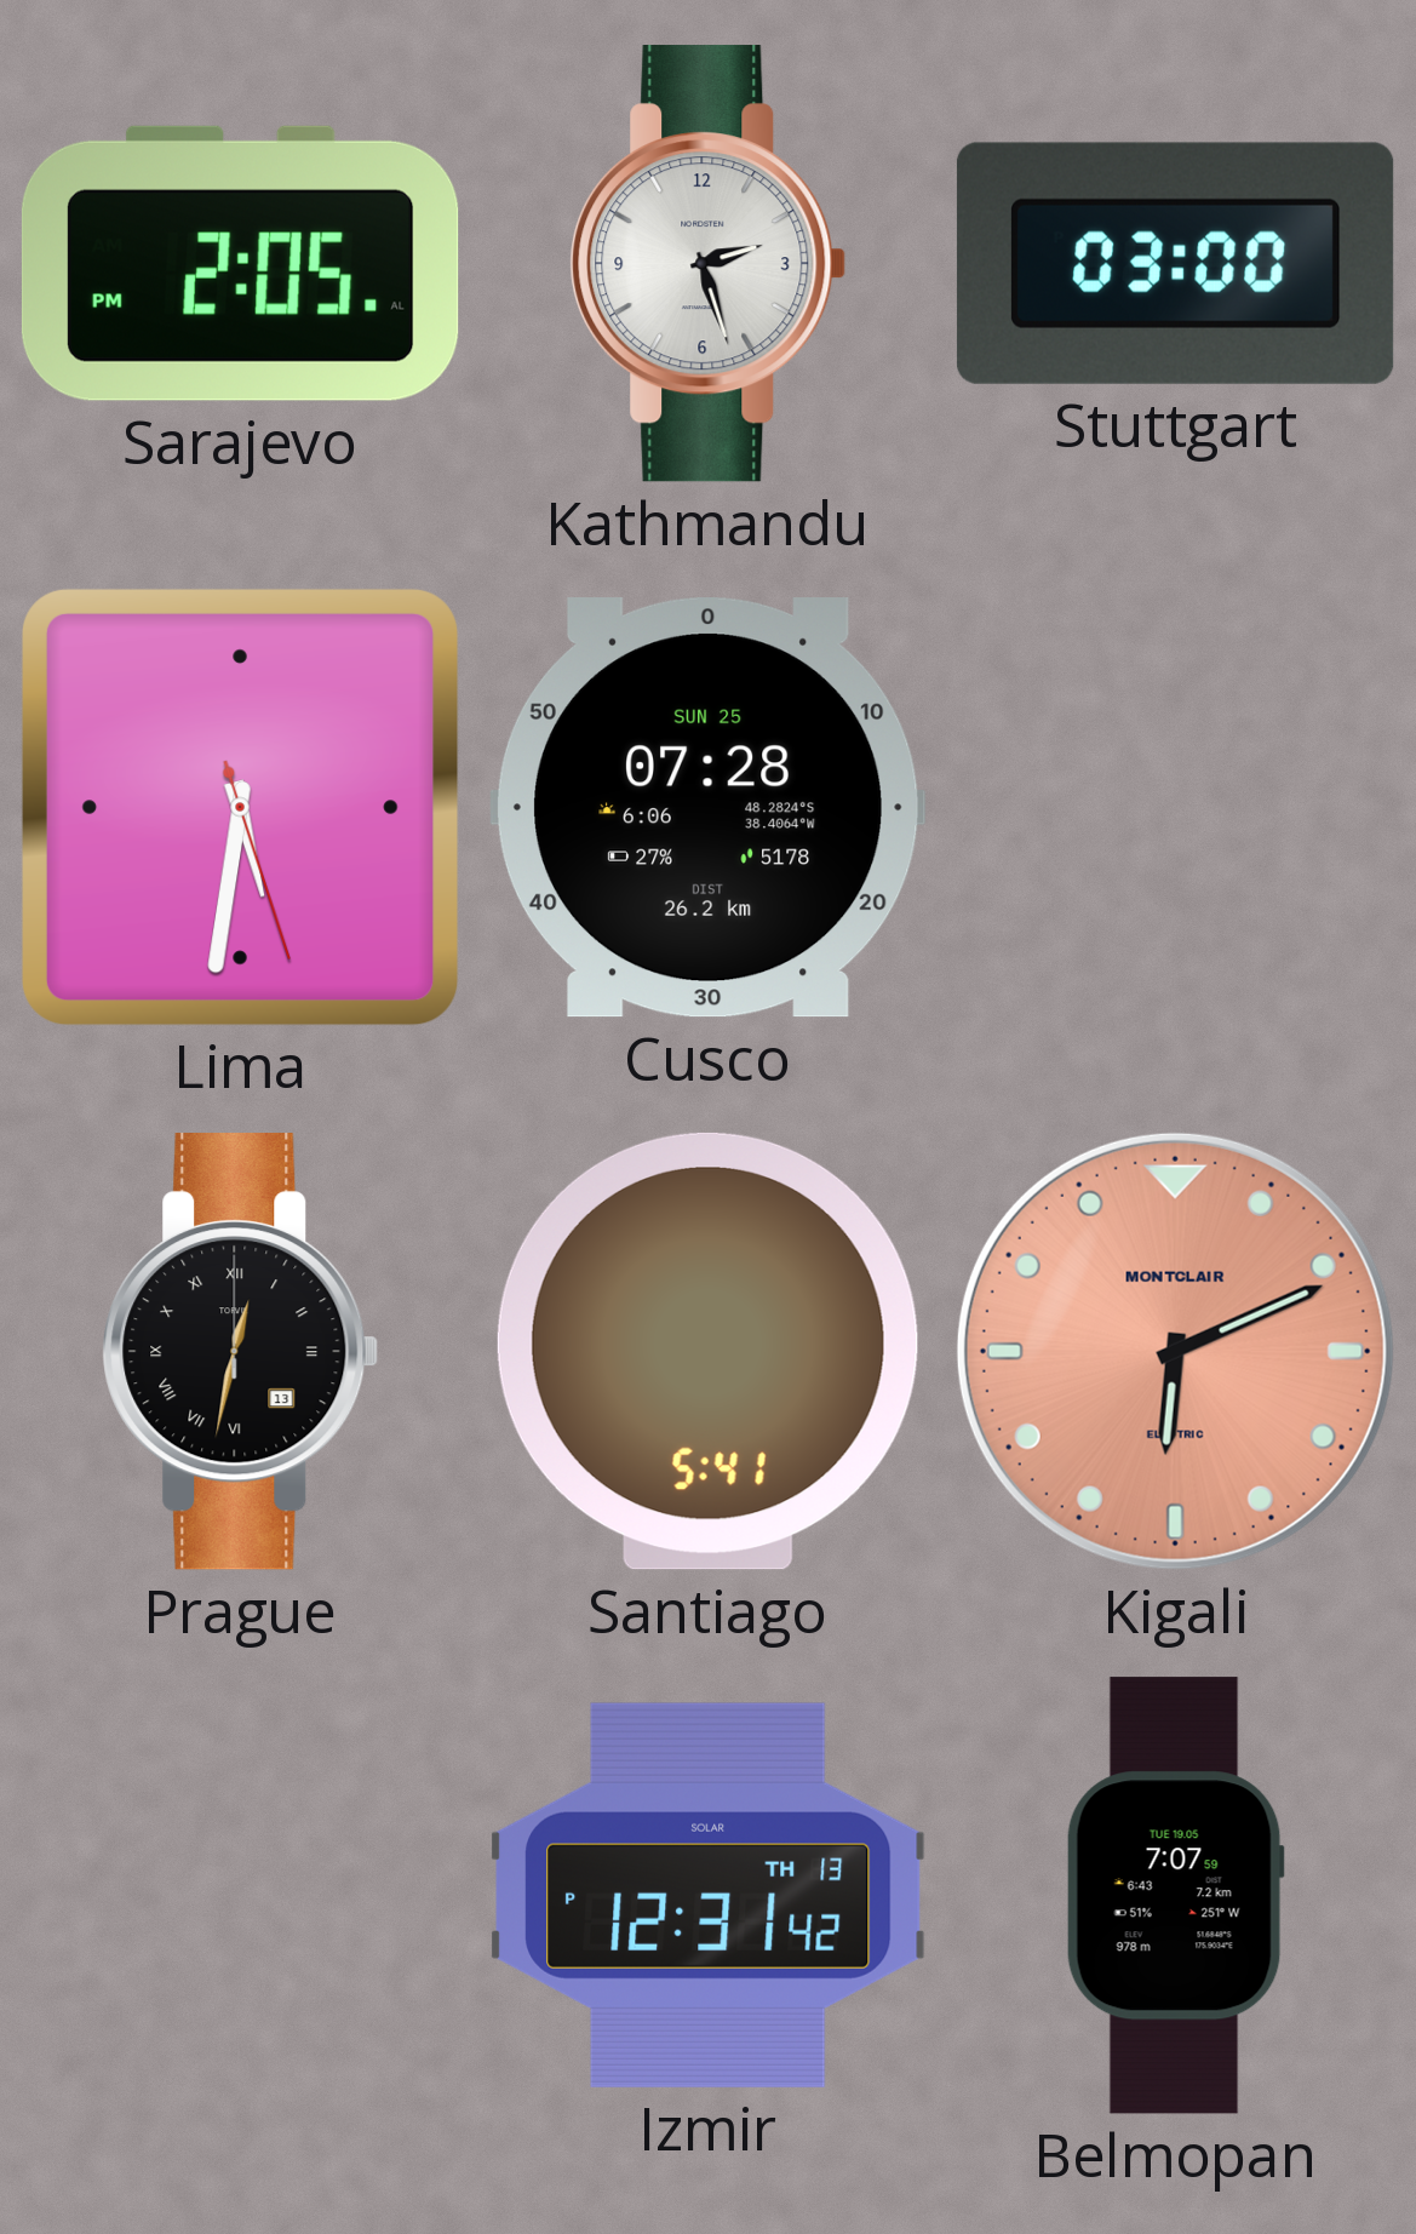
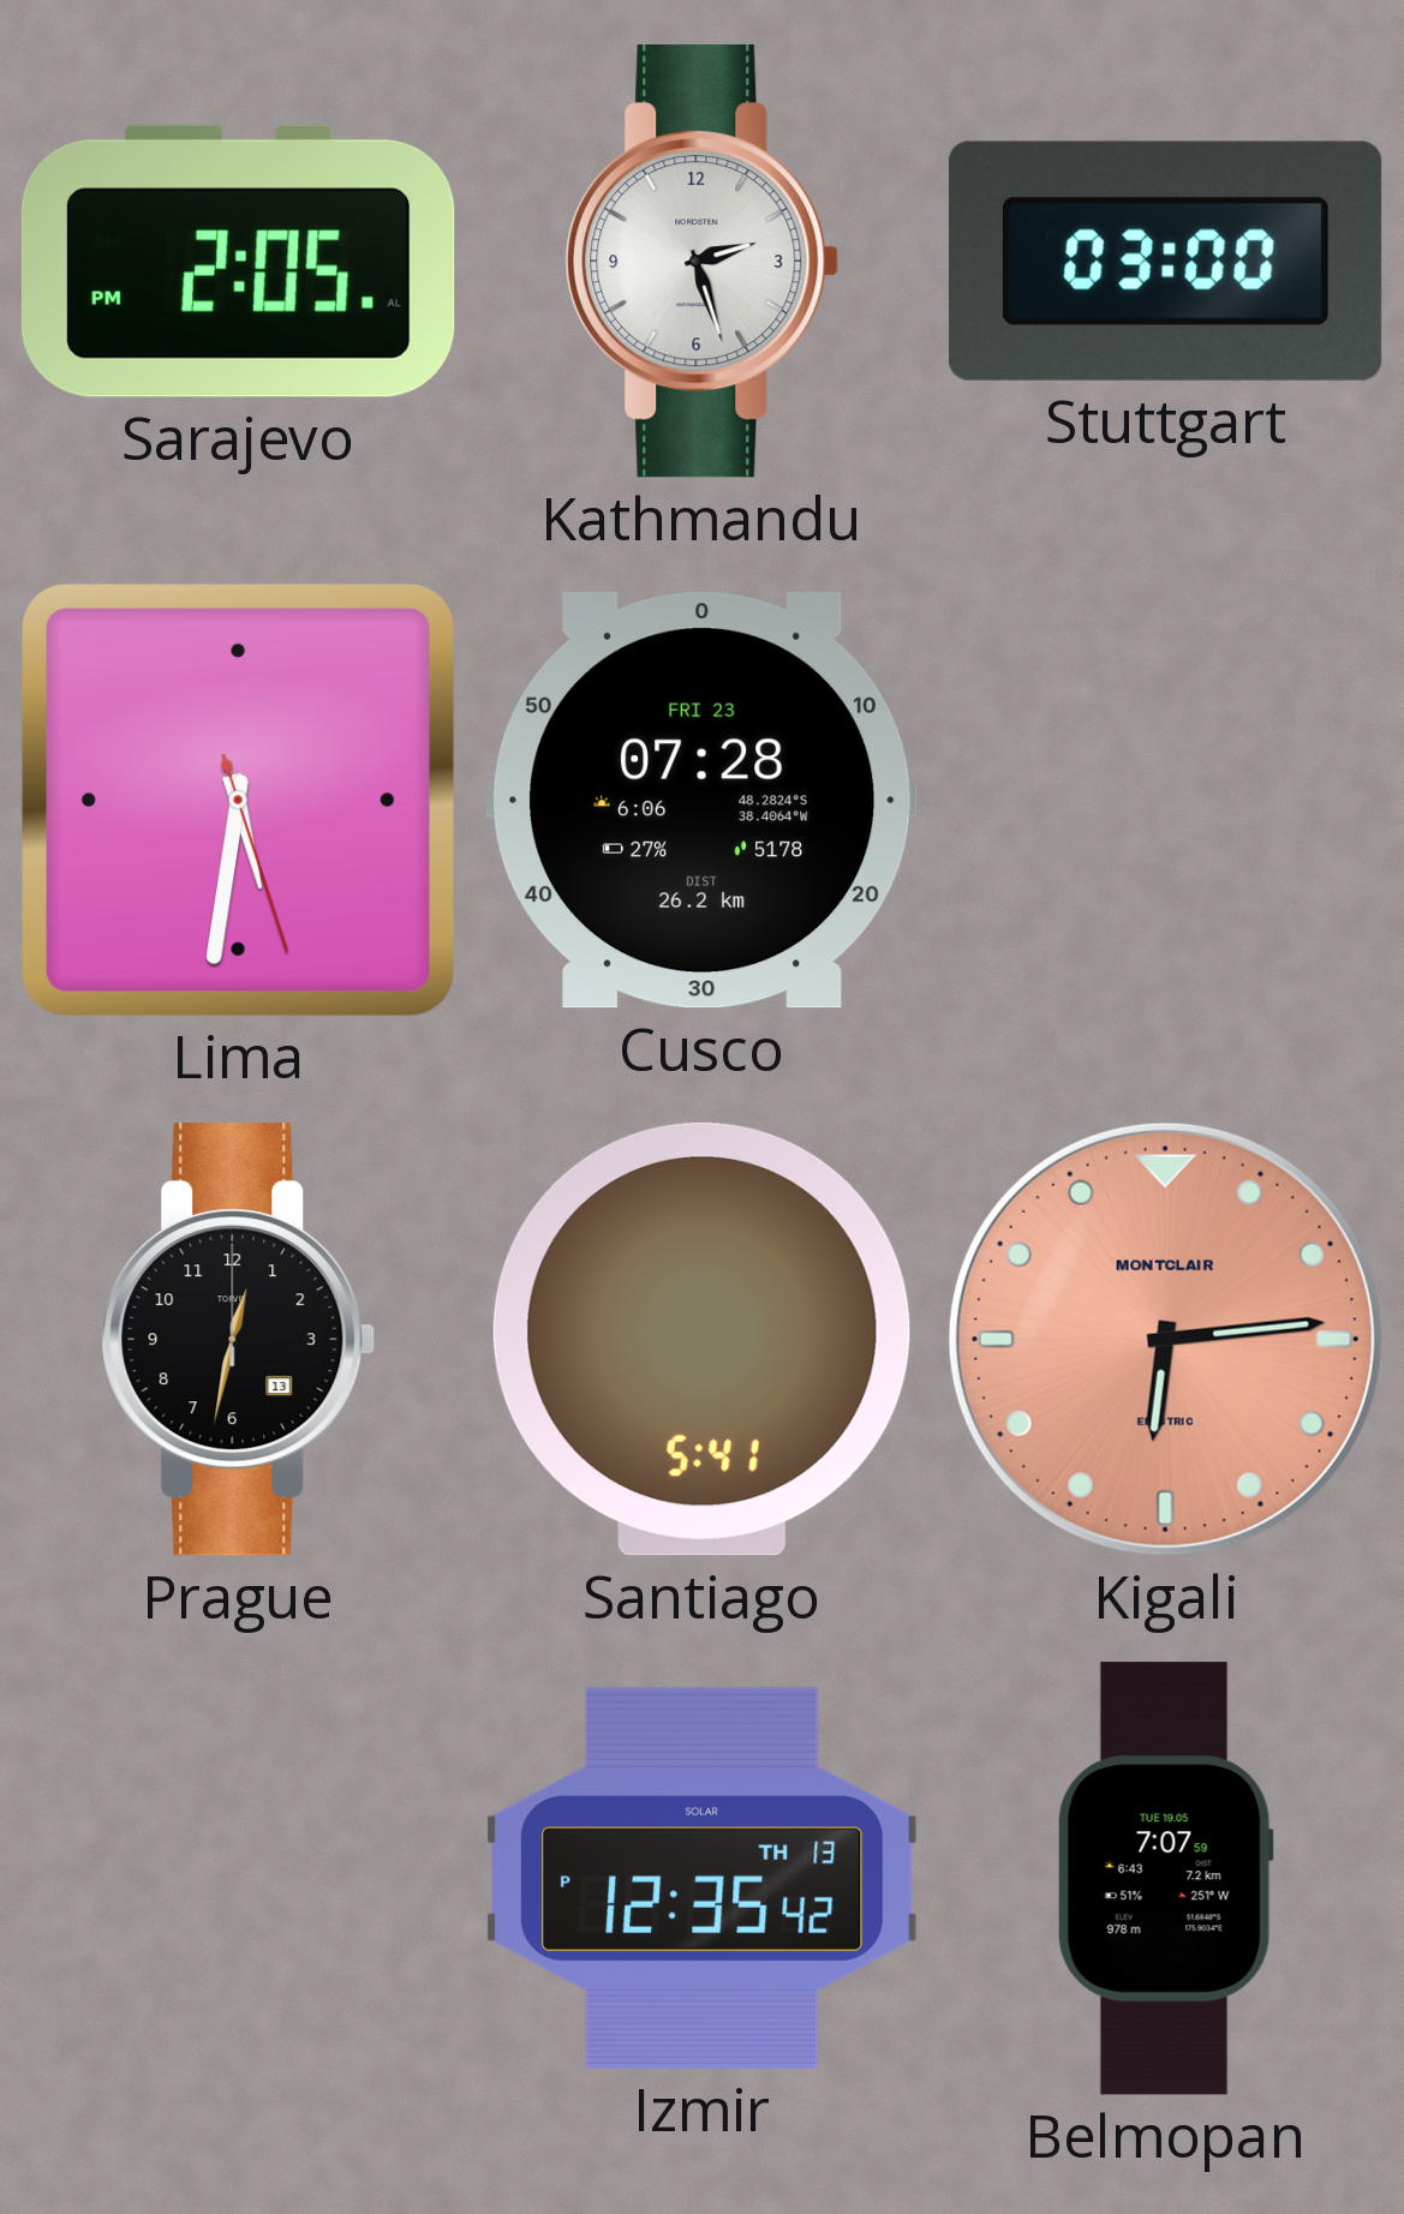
Cusco date: SUN 25 -> FRI 23
Prague numerals: Roman -> Arabic
Kigali: 6:11 -> 6:14
Izmir: 12:31 -> 12:35
